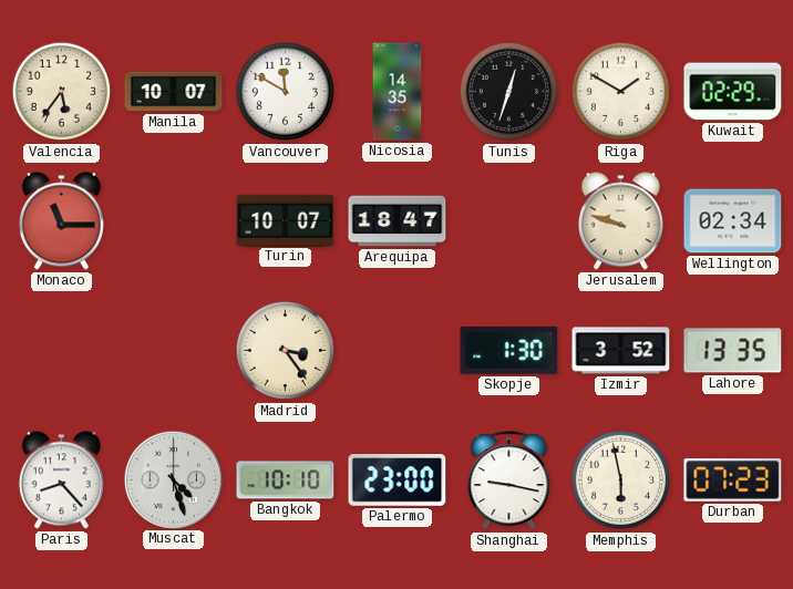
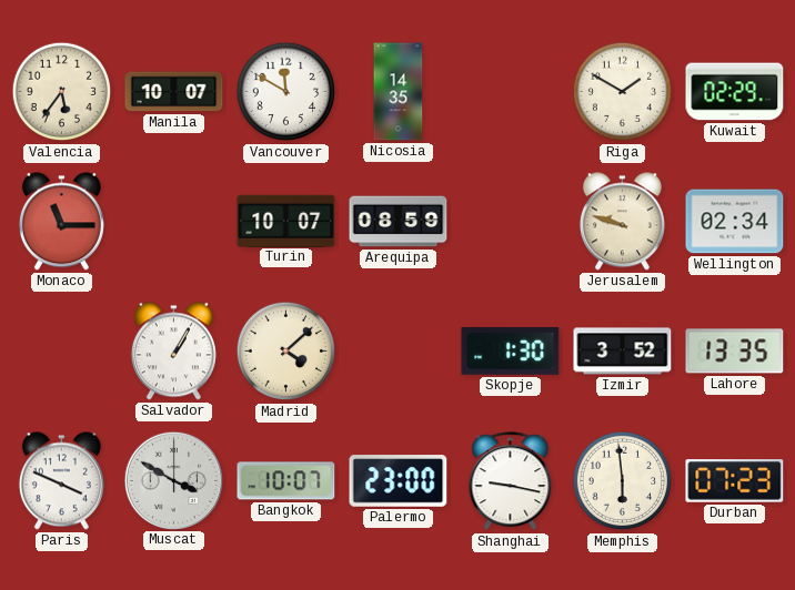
Tunis: 12:33 -> none
Arequipa: 18:47 -> 08:59
Salvador: none -> 1:05
Madrid: 3:24 -> 4:08
Paris: 8:23 -> 3:49
Muscat: 4:27 -> 3:50
Bangkok: 10:10 -> 10:07
Memphis: 5:58 -> 5:59
